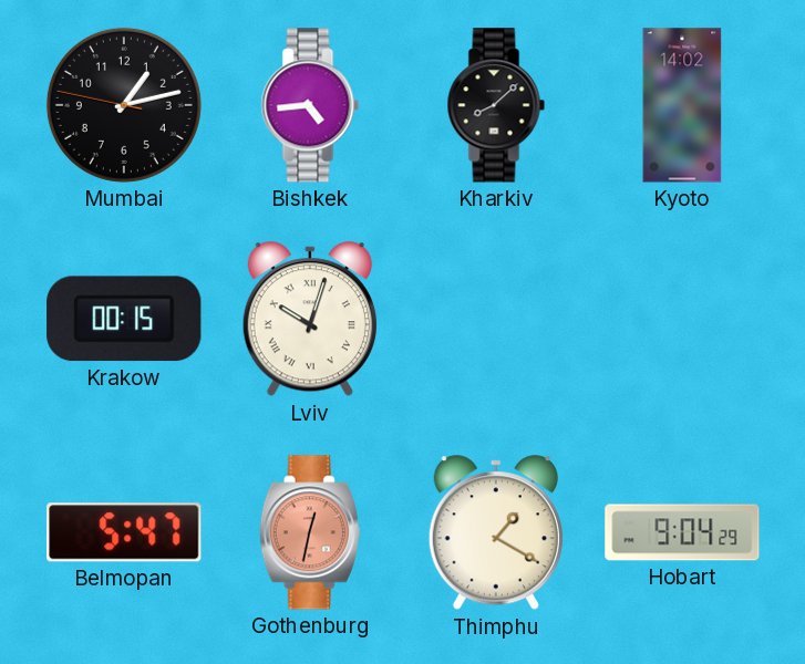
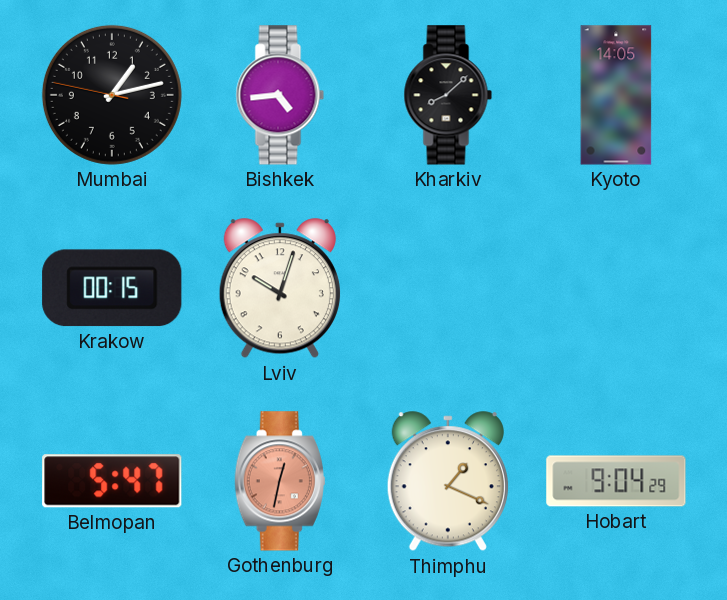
Kyoto: 14:02 -> 14:05
Lviv numerals: Roman -> Arabic
Thimphu: 1:20 -> 1:19
